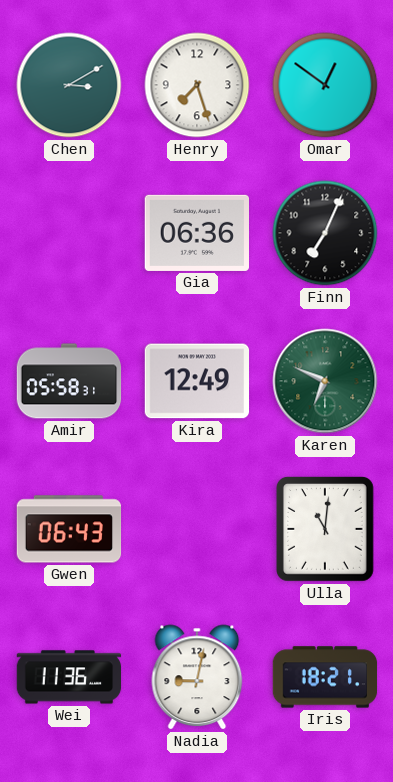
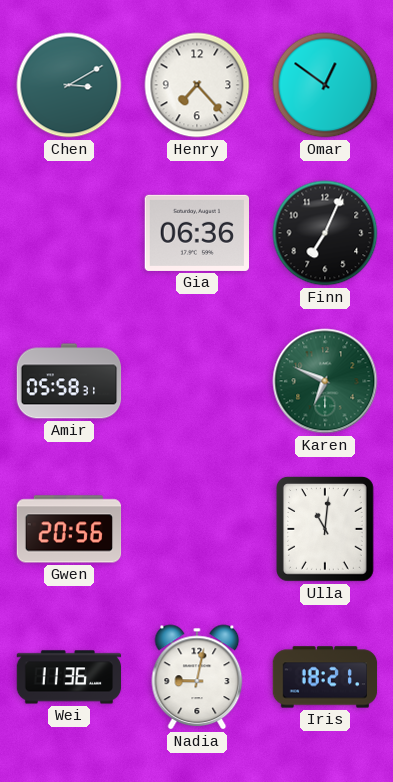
Henry: 7:27 -> 7:23
Kira: 12:49 -> none
Gwen: 06:43 -> 20:56
